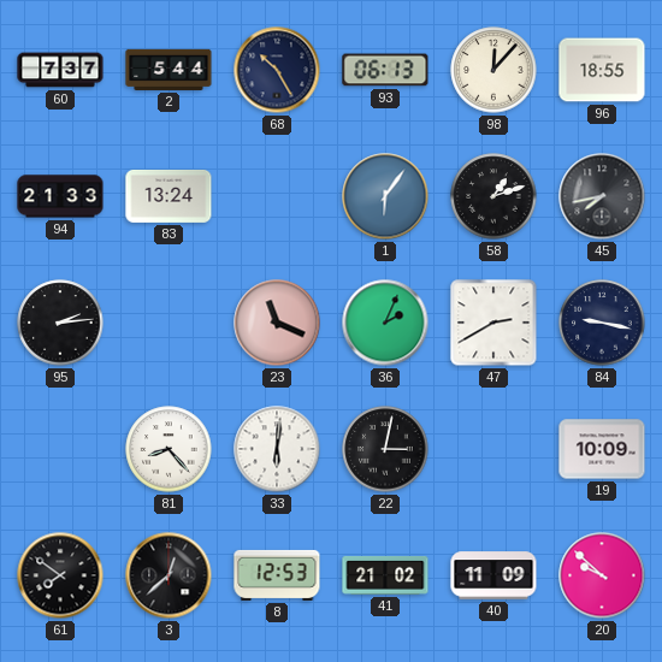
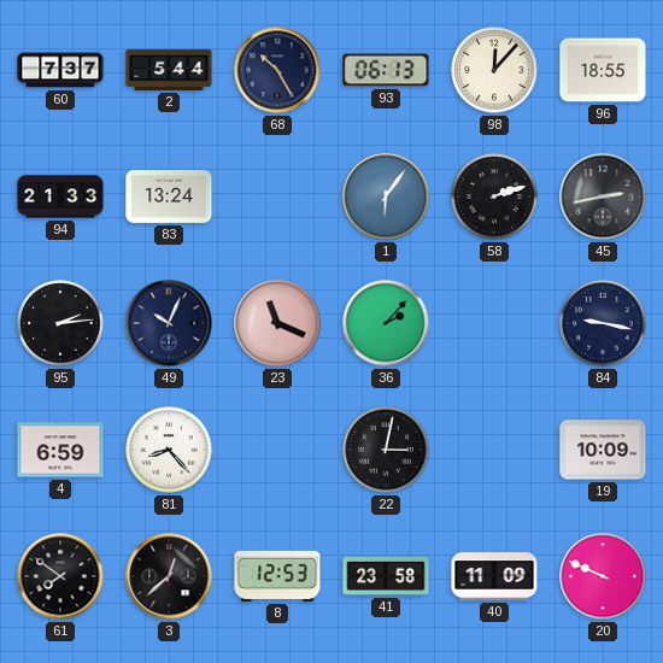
58: 1:12 -> 2:12
45: 7:43 -> 2:43
49: none -> 10:04
36: 2:04 -> 2:07
47: 2:40 -> none
4: none -> 6:59
33: 6:01 -> none
41: 21:02 -> 23:58
20: 9:52 -> 9:49
